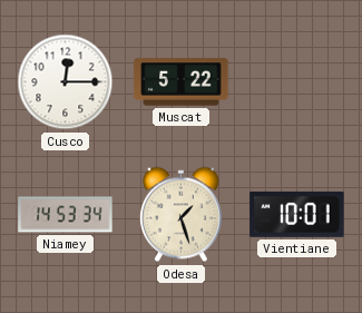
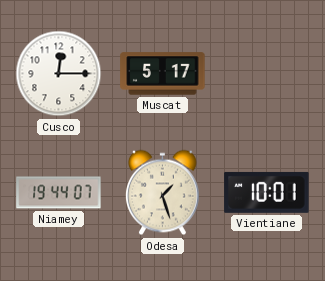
Muscat: 5:22 -> 5:17
Niamey: 14:53 -> 19:44
